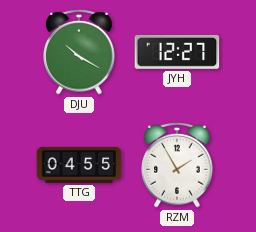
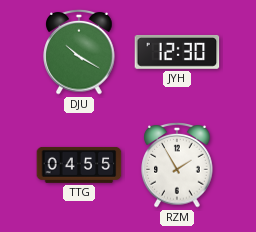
JYH: 12:27 -> 12:30
